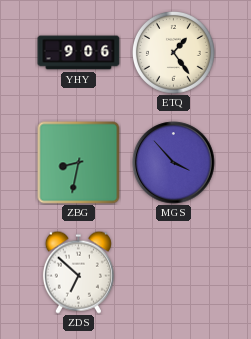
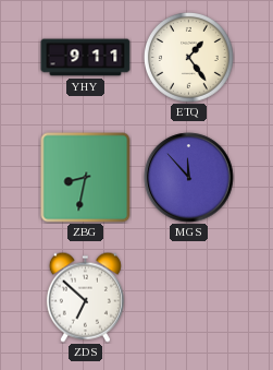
YHY: 9:06 -> 9:11
MGS: 3:53 -> 11:53
